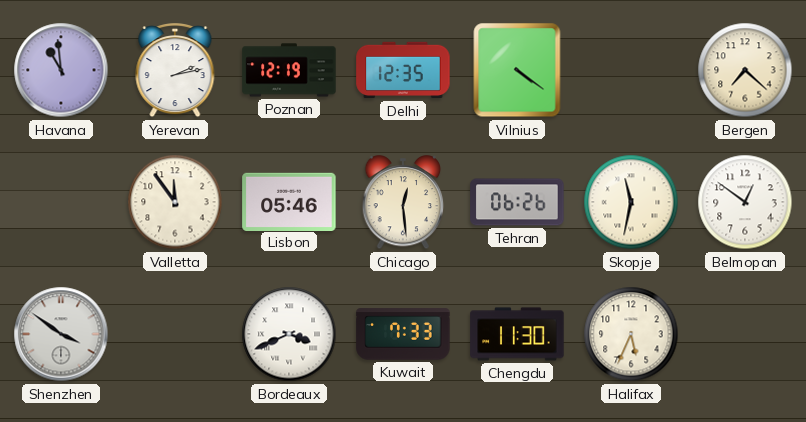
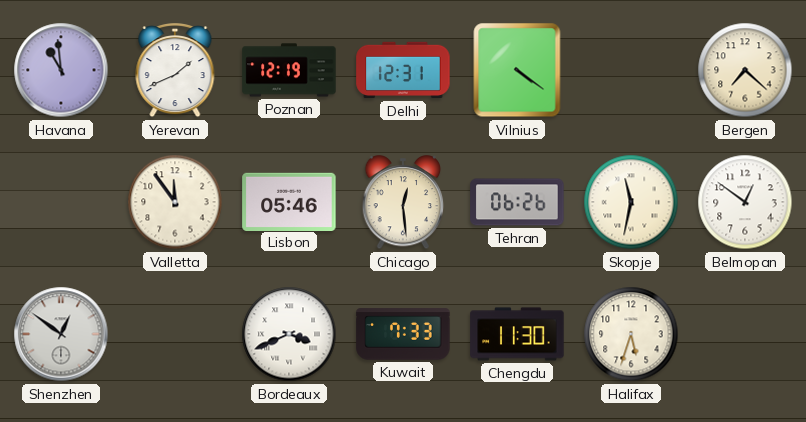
Yerevan: 2:13 -> 1:41
Delhi: 12:35 -> 12:31
Shenzhen: 3:51 -> 12:51
Halifax: 5:34 -> 5:33
